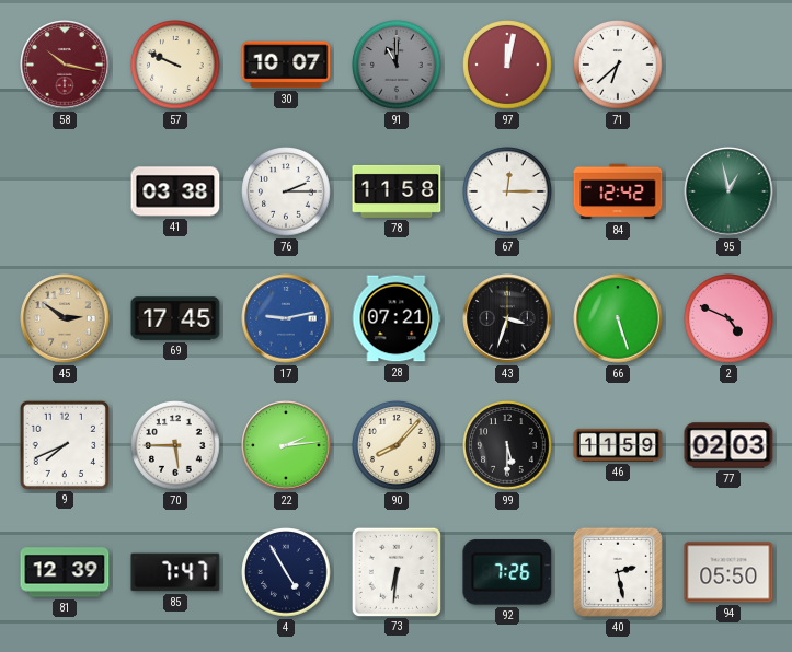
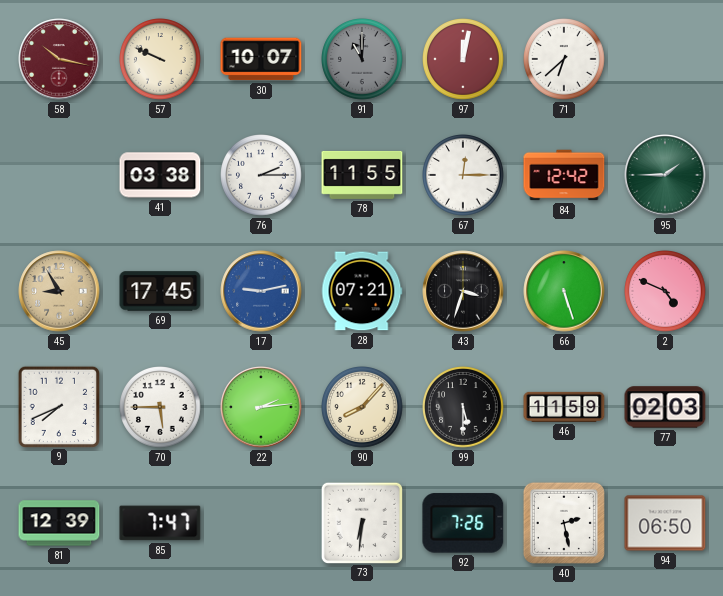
78: 11:58 -> 11:55
95: 12:58 -> 1:45
45: 2:51 -> 8:55
4: 4:55 -> none
94: 05:50 -> 06:50
